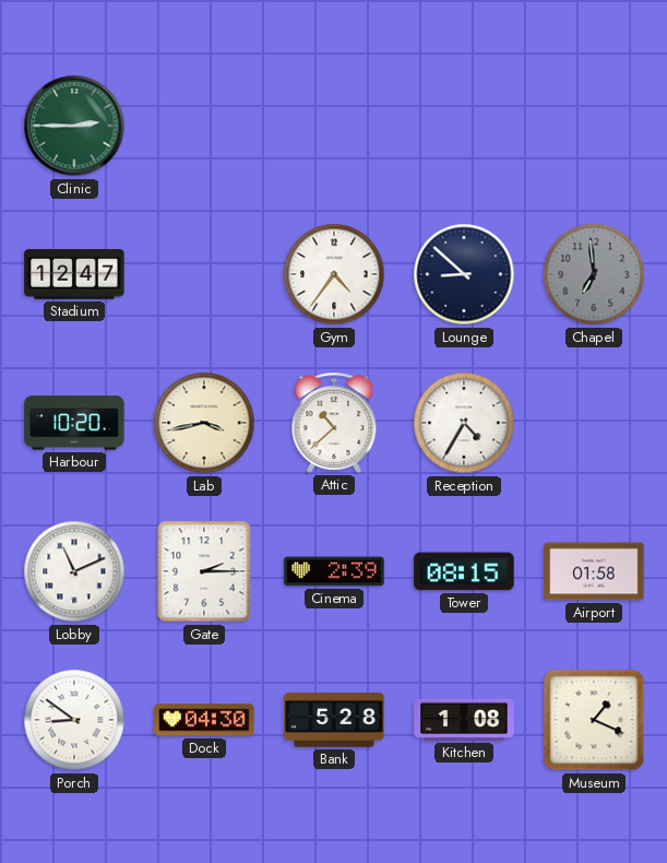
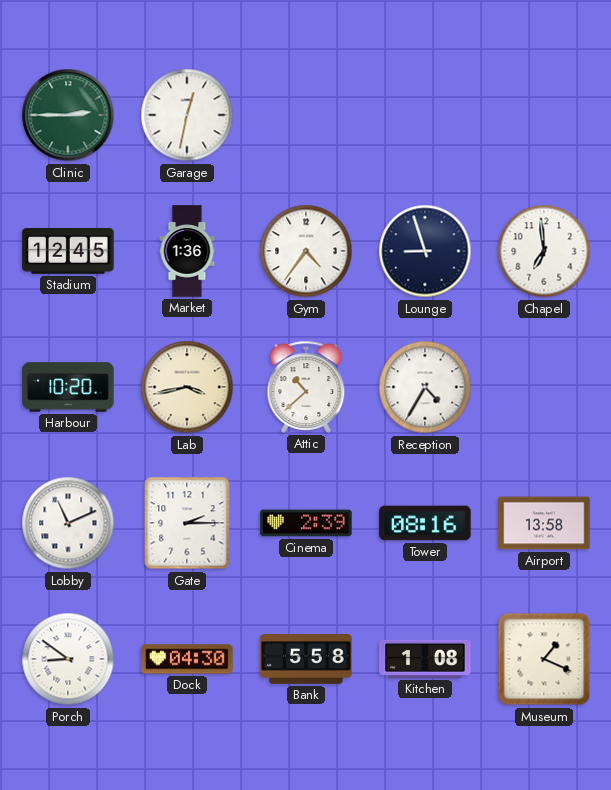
Garage: none -> 12:32
Stadium: 12:47 -> 12:45
Market: none -> 1:36
Lounge: 8:52 -> 8:57
Chapel dial: grey -> white
Tower: 08:15 -> 08:16
Airport: 01:58 -> 13:58
Bank: 5:28 -> 5:58
